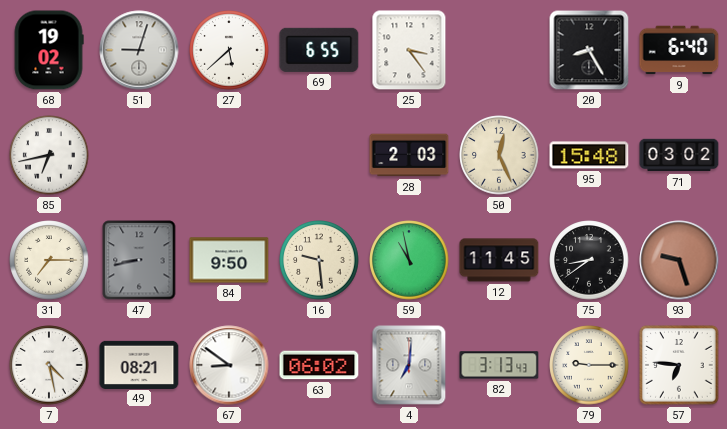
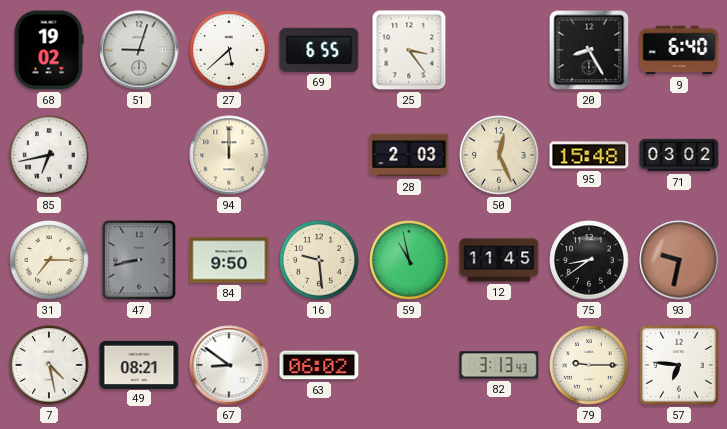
94: none -> 12:00
93: 9:27 -> 9:32
4: 7:01 -> none
